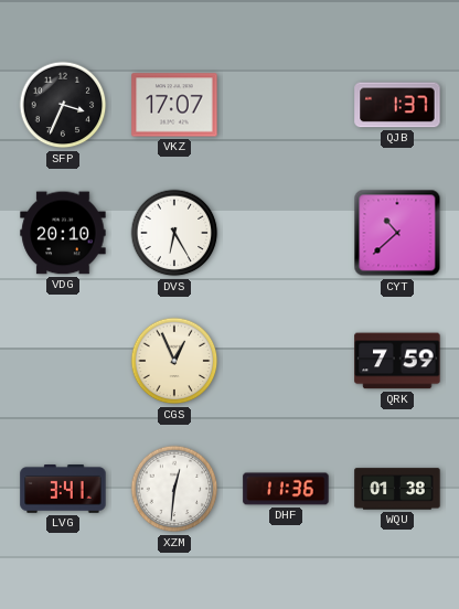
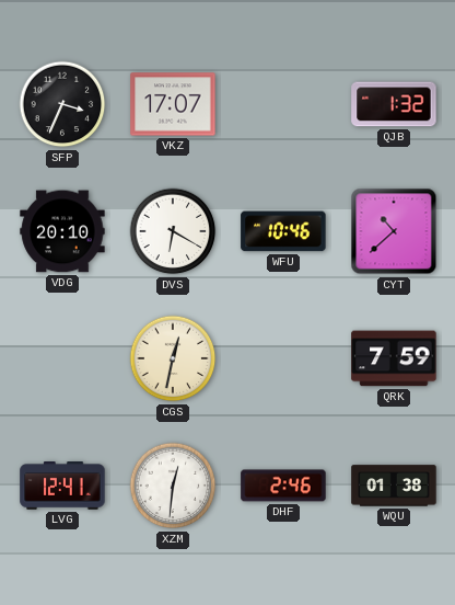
QJB: 1:37 -> 1:32
DVS: 6:25 -> 6:20
WFU: none -> 10:46
CGS: 12:56 -> 12:32
LVG: 3:41 -> 12:41
DHF: 11:36 -> 2:46
